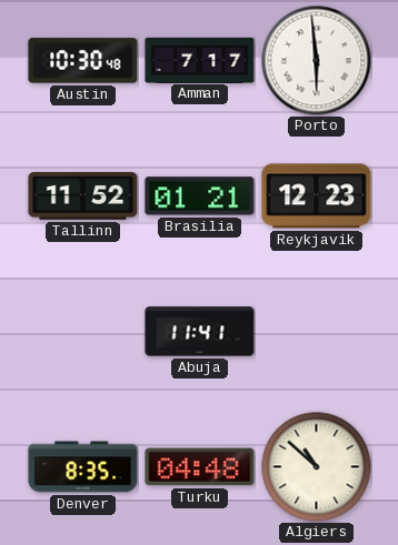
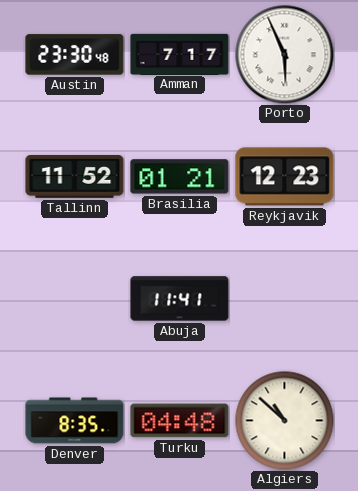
Austin: 10:30 -> 23:30
Porto: 5:59 -> 5:56
